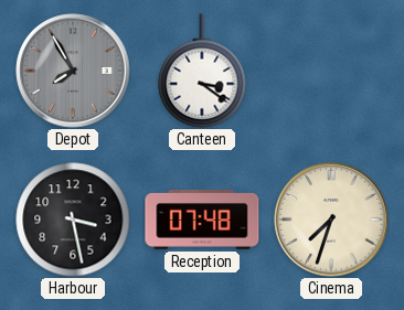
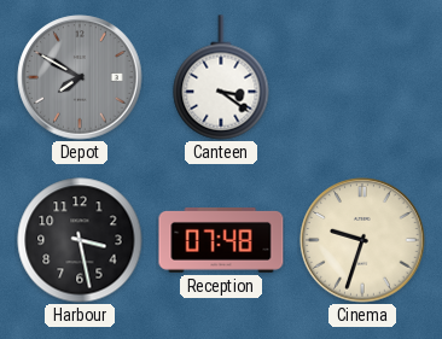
Depot: 7:55 -> 7:50
Cinema: 7:33 -> 9:33
